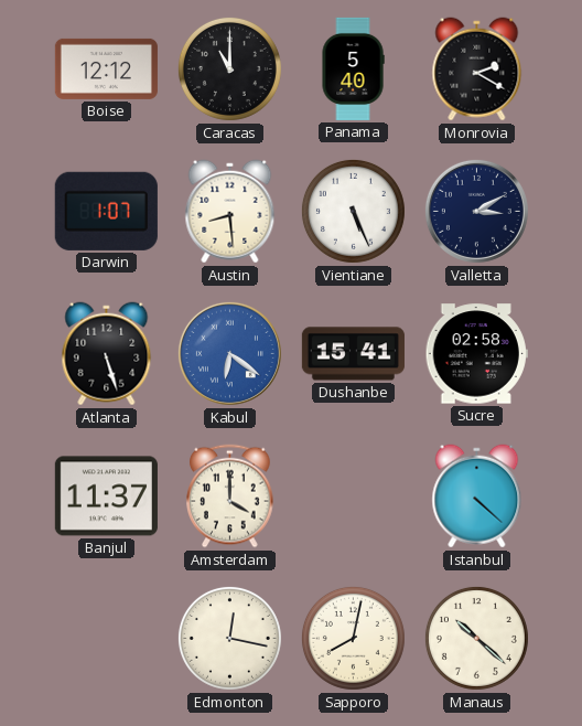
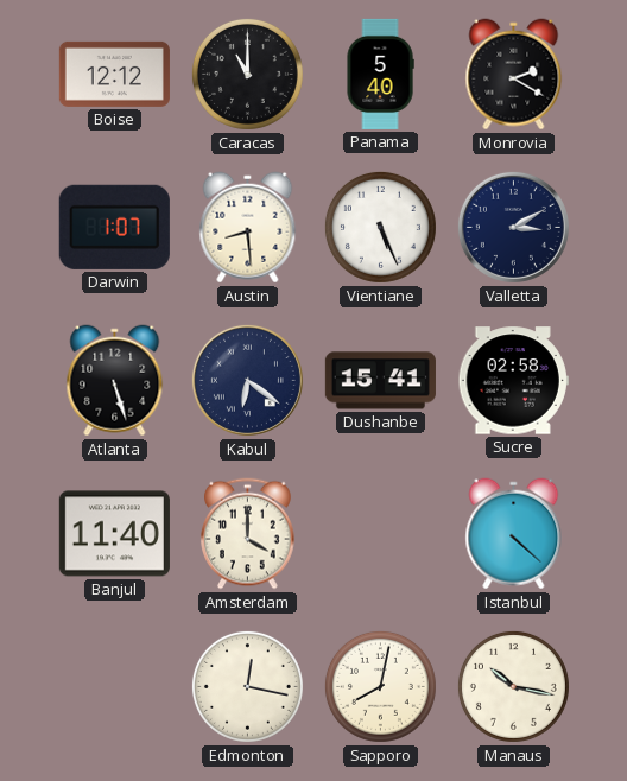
Kabul dial: blue -> navy
Banjul: 11:37 -> 11:40
Manaus: 10:22 -> 10:17
